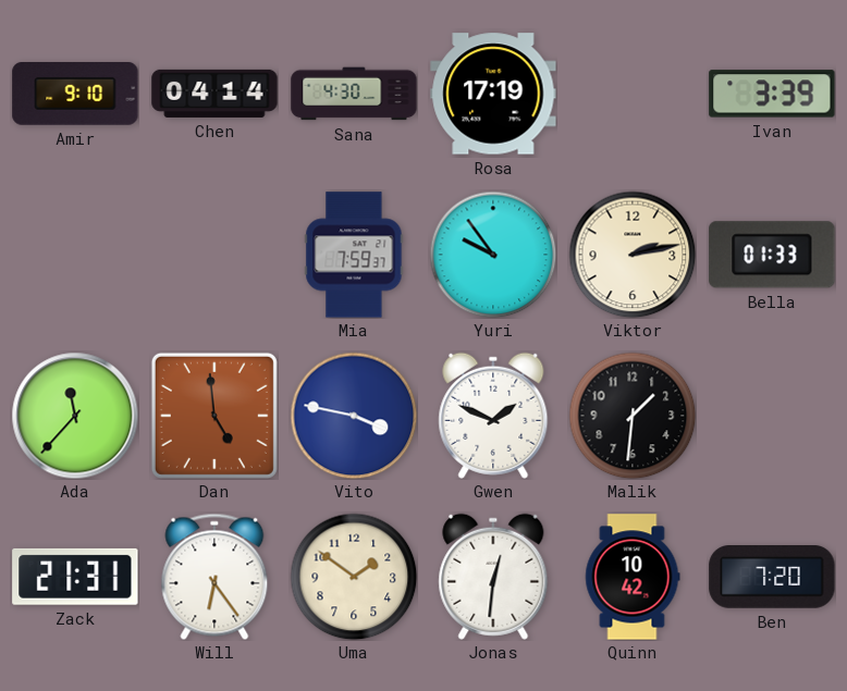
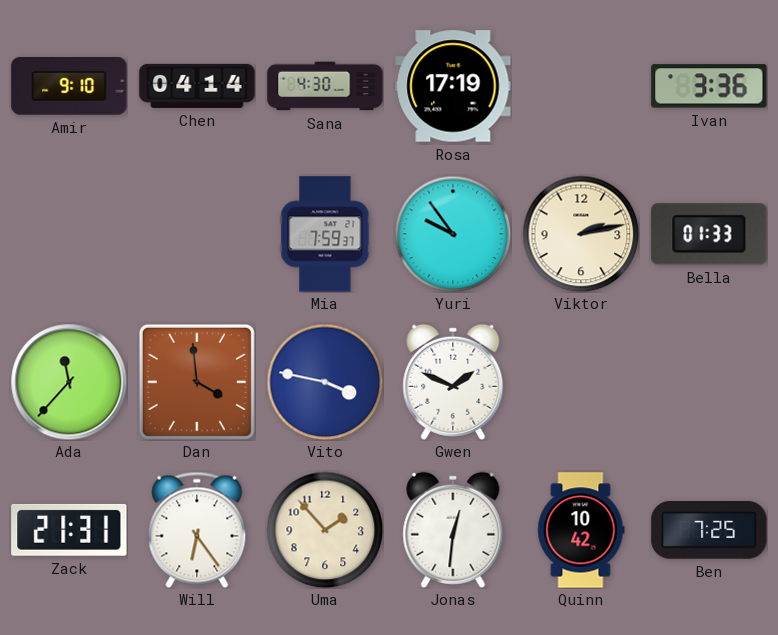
Ivan: 3:39 -> 3:36
Dan: 4:59 -> 3:59
Malik: 1:31 -> none
Uma: 1:51 -> 1:53
Ben: 7:20 -> 7:25
